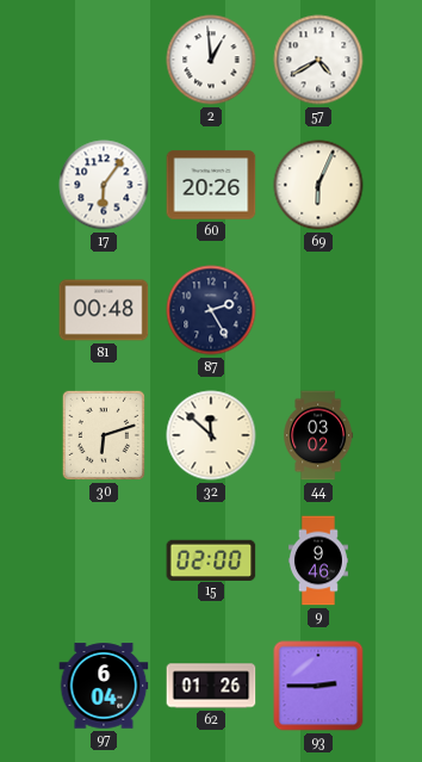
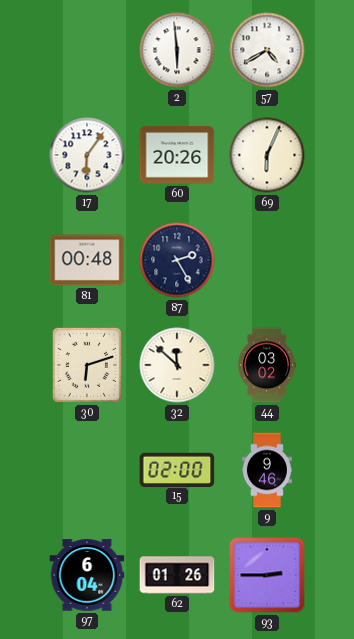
2: 12:59 -> 5:59
